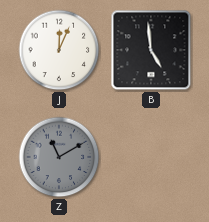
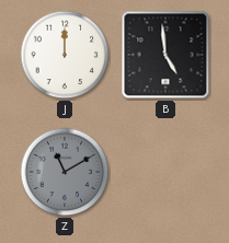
J: 12:04 -> 12:00
